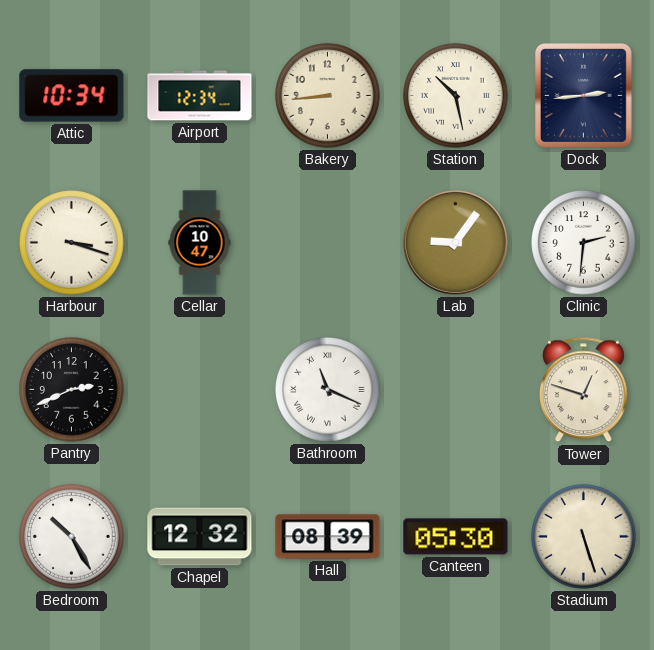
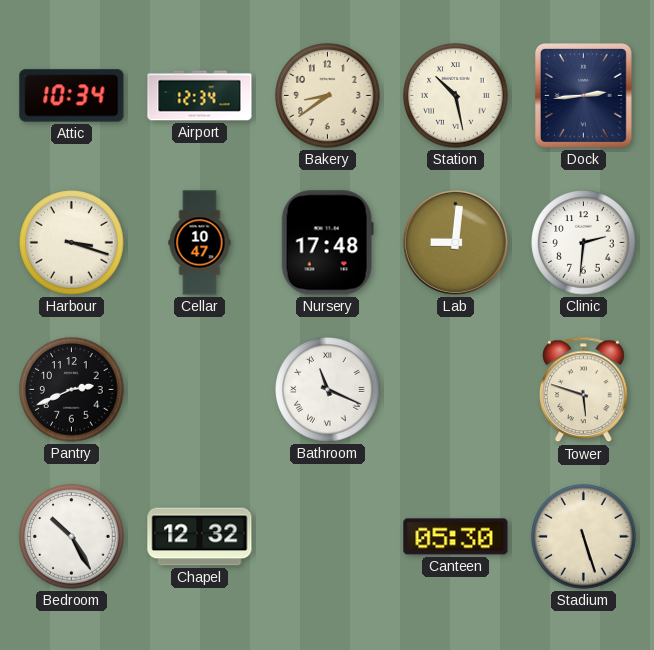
Bakery: 8:44 -> 8:39
Nursery: none -> 17:48
Lab: 9:06 -> 9:01
Tower: 12:48 -> 5:48
Hall: 08:39 -> none
